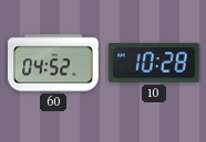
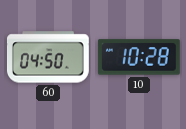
60: 04:52 -> 04:50
